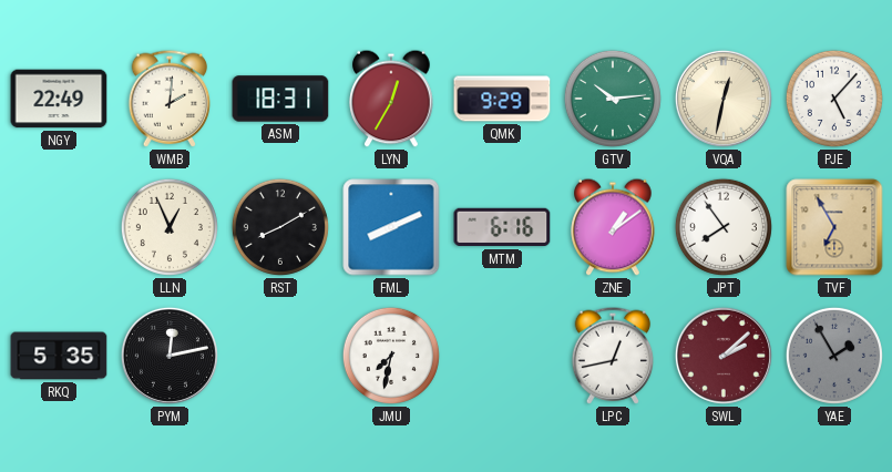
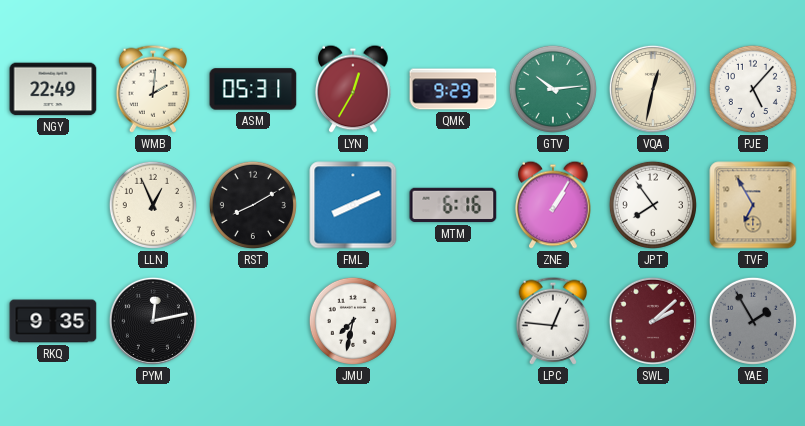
ASM: 18:31 -> 05:31
ZNE: 1:09 -> 1:05
RKQ: 5:35 -> 9:35
LPC: 12:43 -> 12:46
